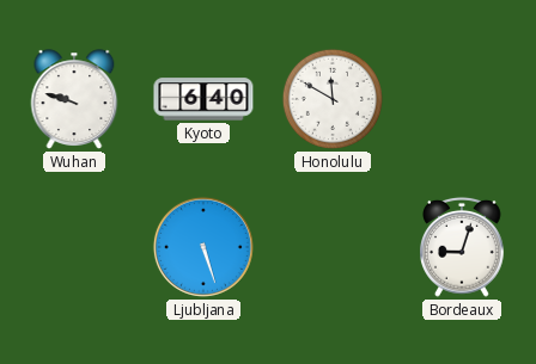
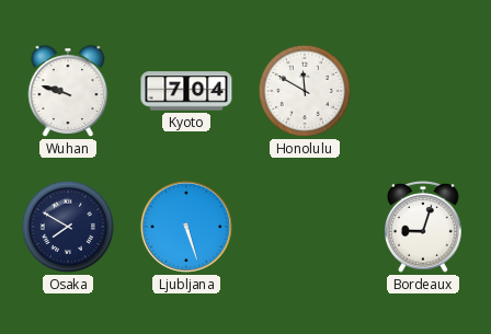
Kyoto: 6:40 -> 7:04
Osaka: none -> 7:50
